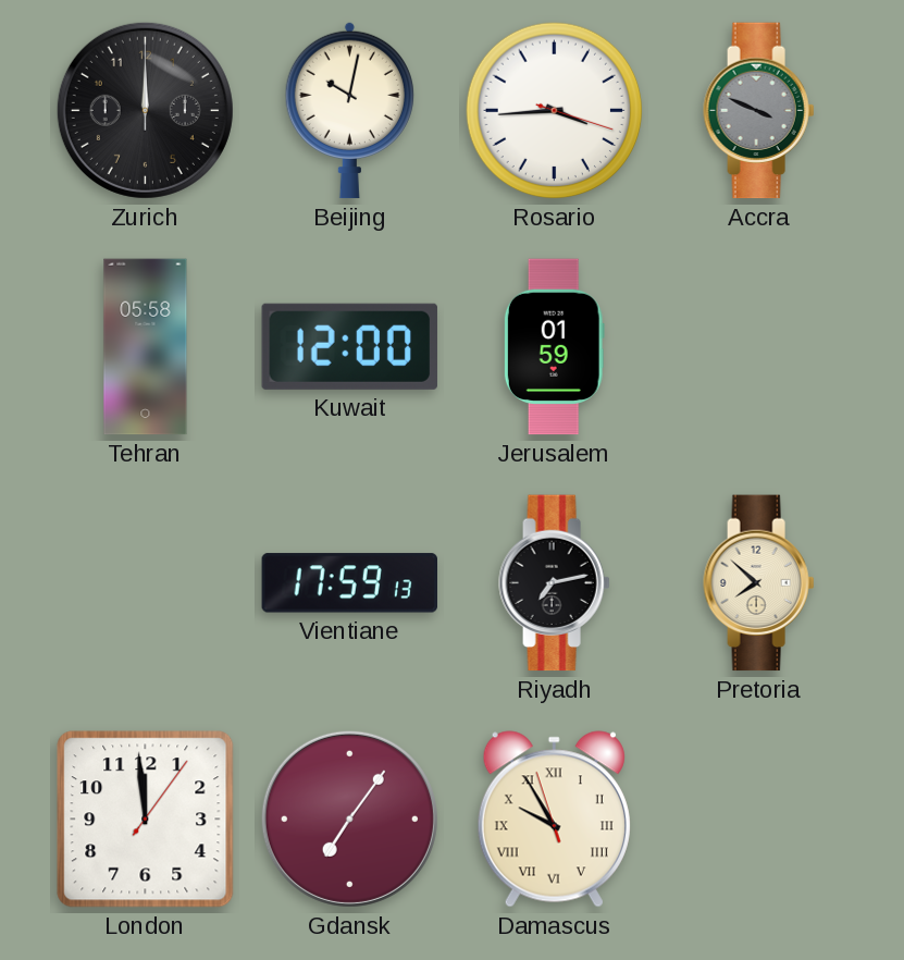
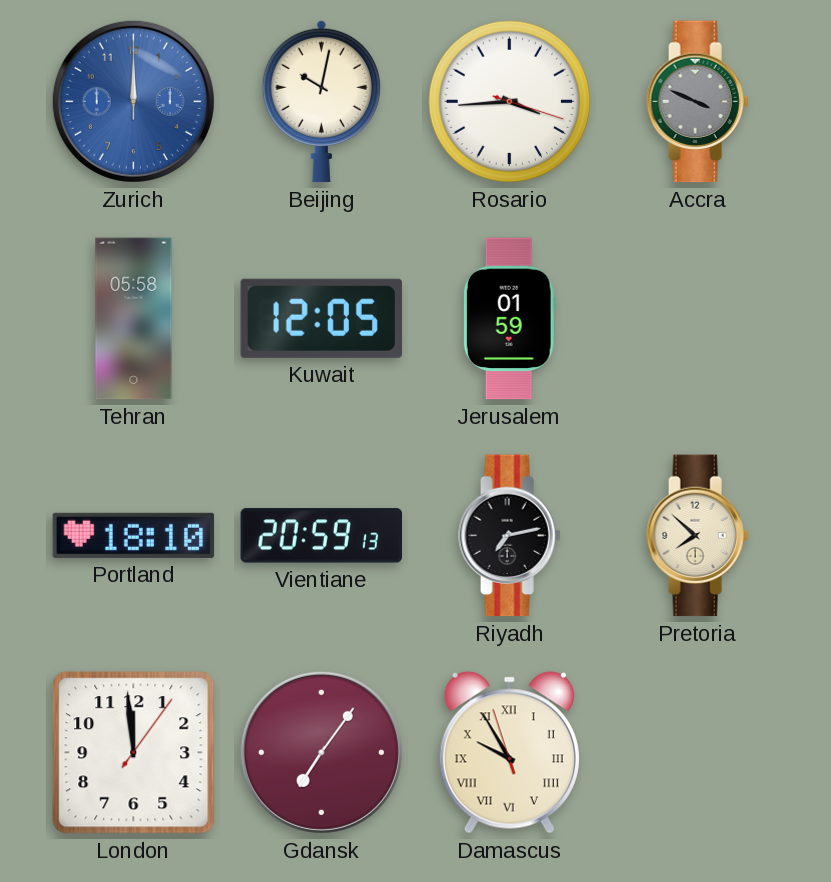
Zurich dial: black -> blue
Kuwait: 12:00 -> 12:05
Portland: none -> 18:10
Vientiane: 17:59 -> 20:59
